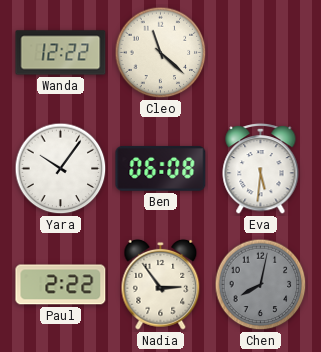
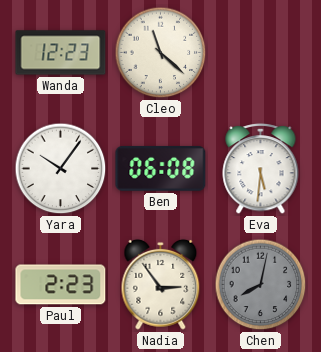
Wanda: 12:22 -> 12:23
Paul: 2:22 -> 2:23
